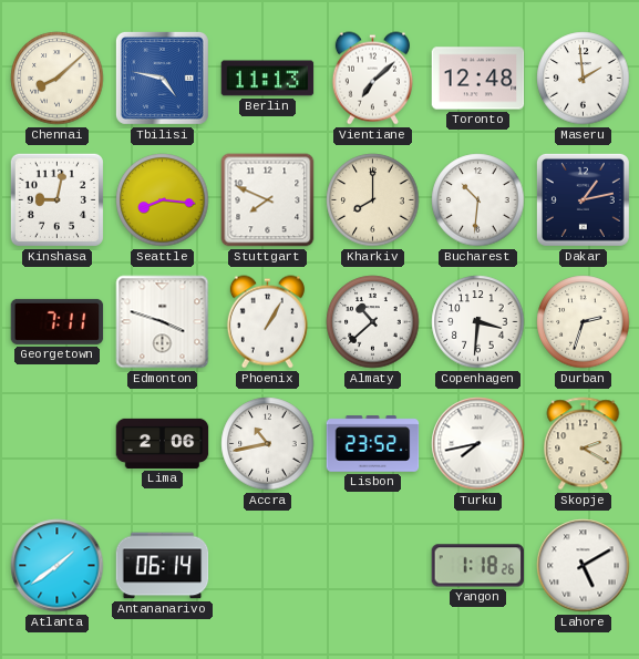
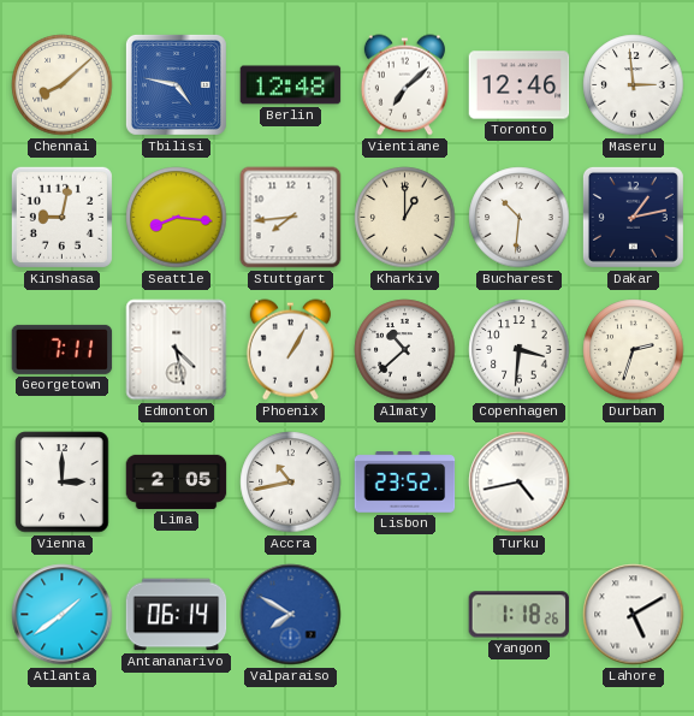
Berlin: 11:13 -> 12:48
Toronto: 12:48 -> 12:46
Maseru: 1:59 -> 2:59
Stuttgart: 7:49 -> 7:44
Kharkiv: 8:00 -> 1:00
Edmonton: 3:48 -> 4:28
Vienna: none -> 3:00
Lima: 2:06 -> 2:05
Turku: 7:43 -> 4:43
Skopje: 2:20 -> none
Valparaiso: none -> 7:50
